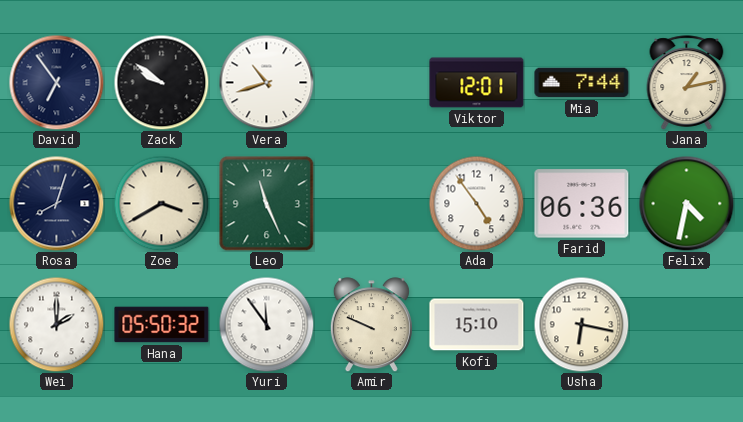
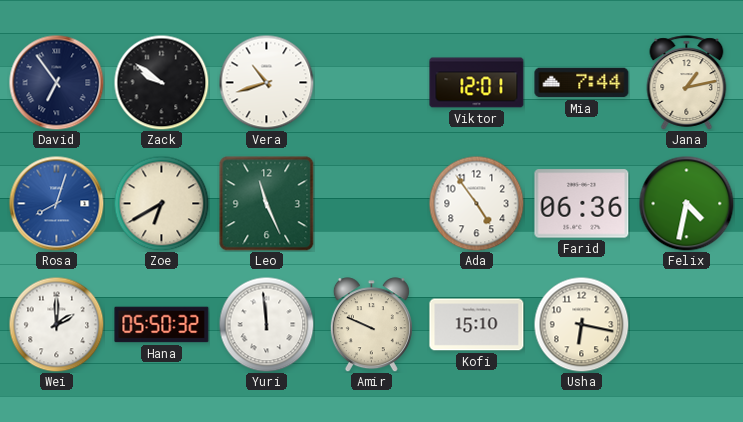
Rosa dial: navy -> blue
Zoe: 3:40 -> 6:40
Yuri: 11:54 -> 11:59
